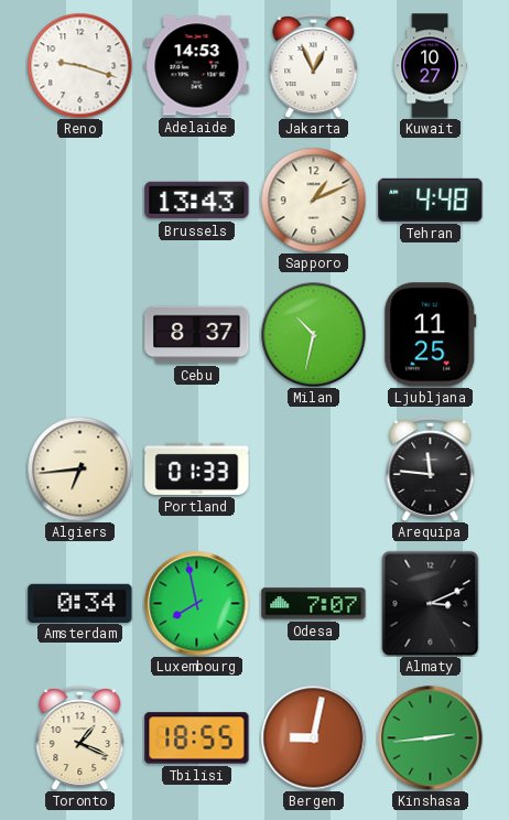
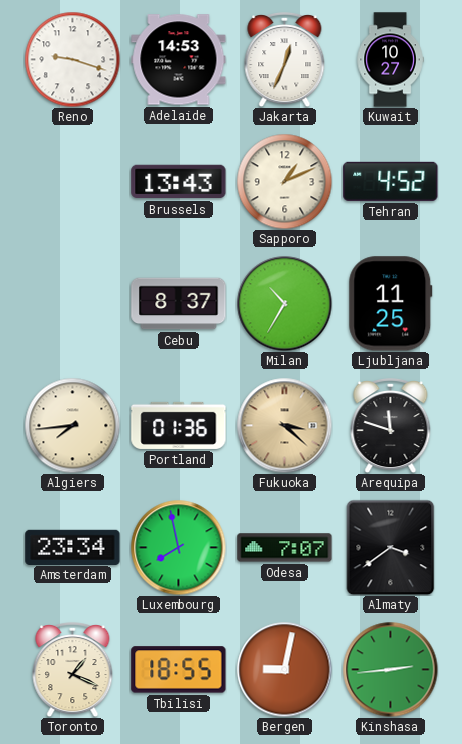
Jakarta: 12:56 -> 12:34
Tehran: 4:48 -> 4:52
Milan: 10:32 -> 10:35
Algiers: 6:44 -> 7:44
Portland: 01:33 -> 01:36
Fukuoka: none -> 3:22
Arequipa: 11:46 -> 11:48
Amsterdam: 0:34 -> 23:34
Almaty: 3:11 -> 3:39
